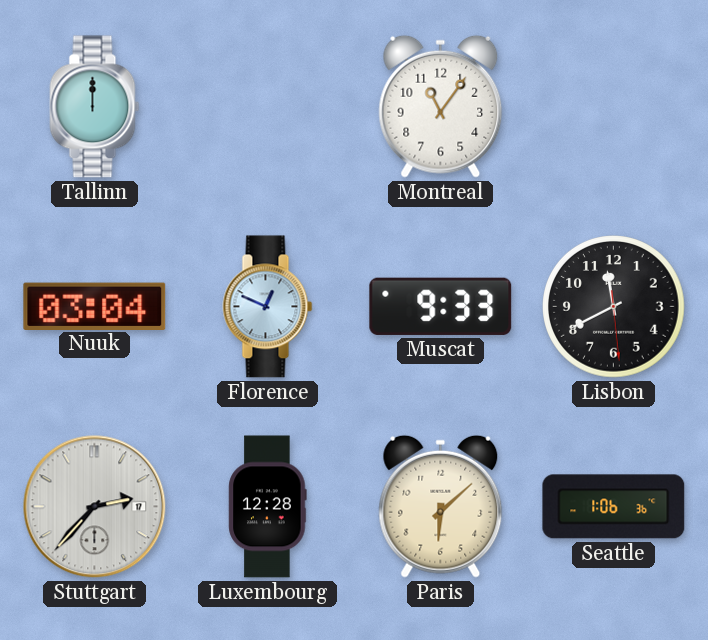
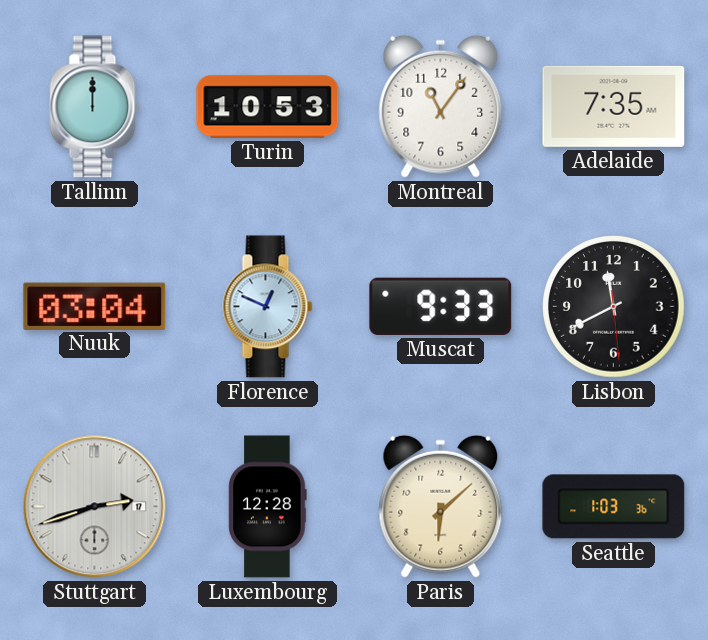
Turin: none -> 10:53
Adelaide: none -> 7:35
Stuttgart: 2:37 -> 2:42
Seattle: 1:06 -> 1:03
